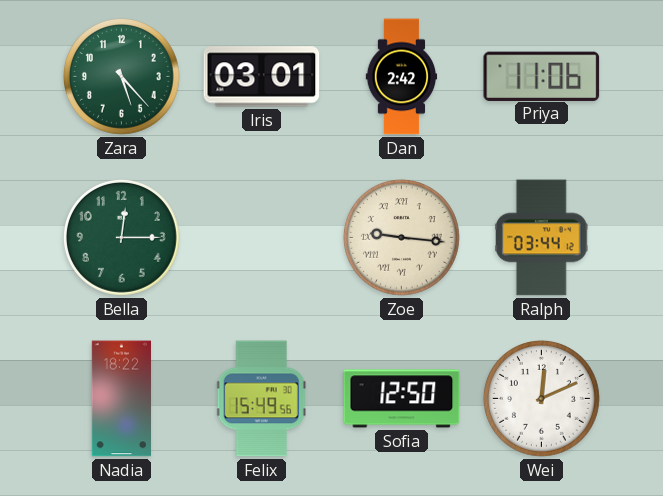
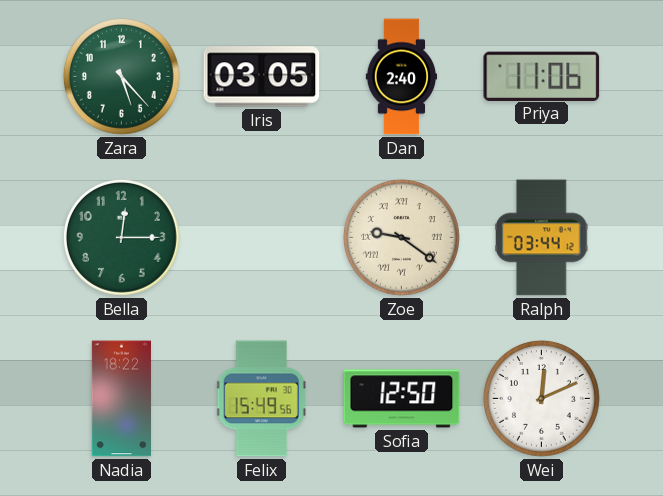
Iris: 03:01 -> 03:05
Dan: 2:42 -> 2:40
Zoe: 9:16 -> 9:21
